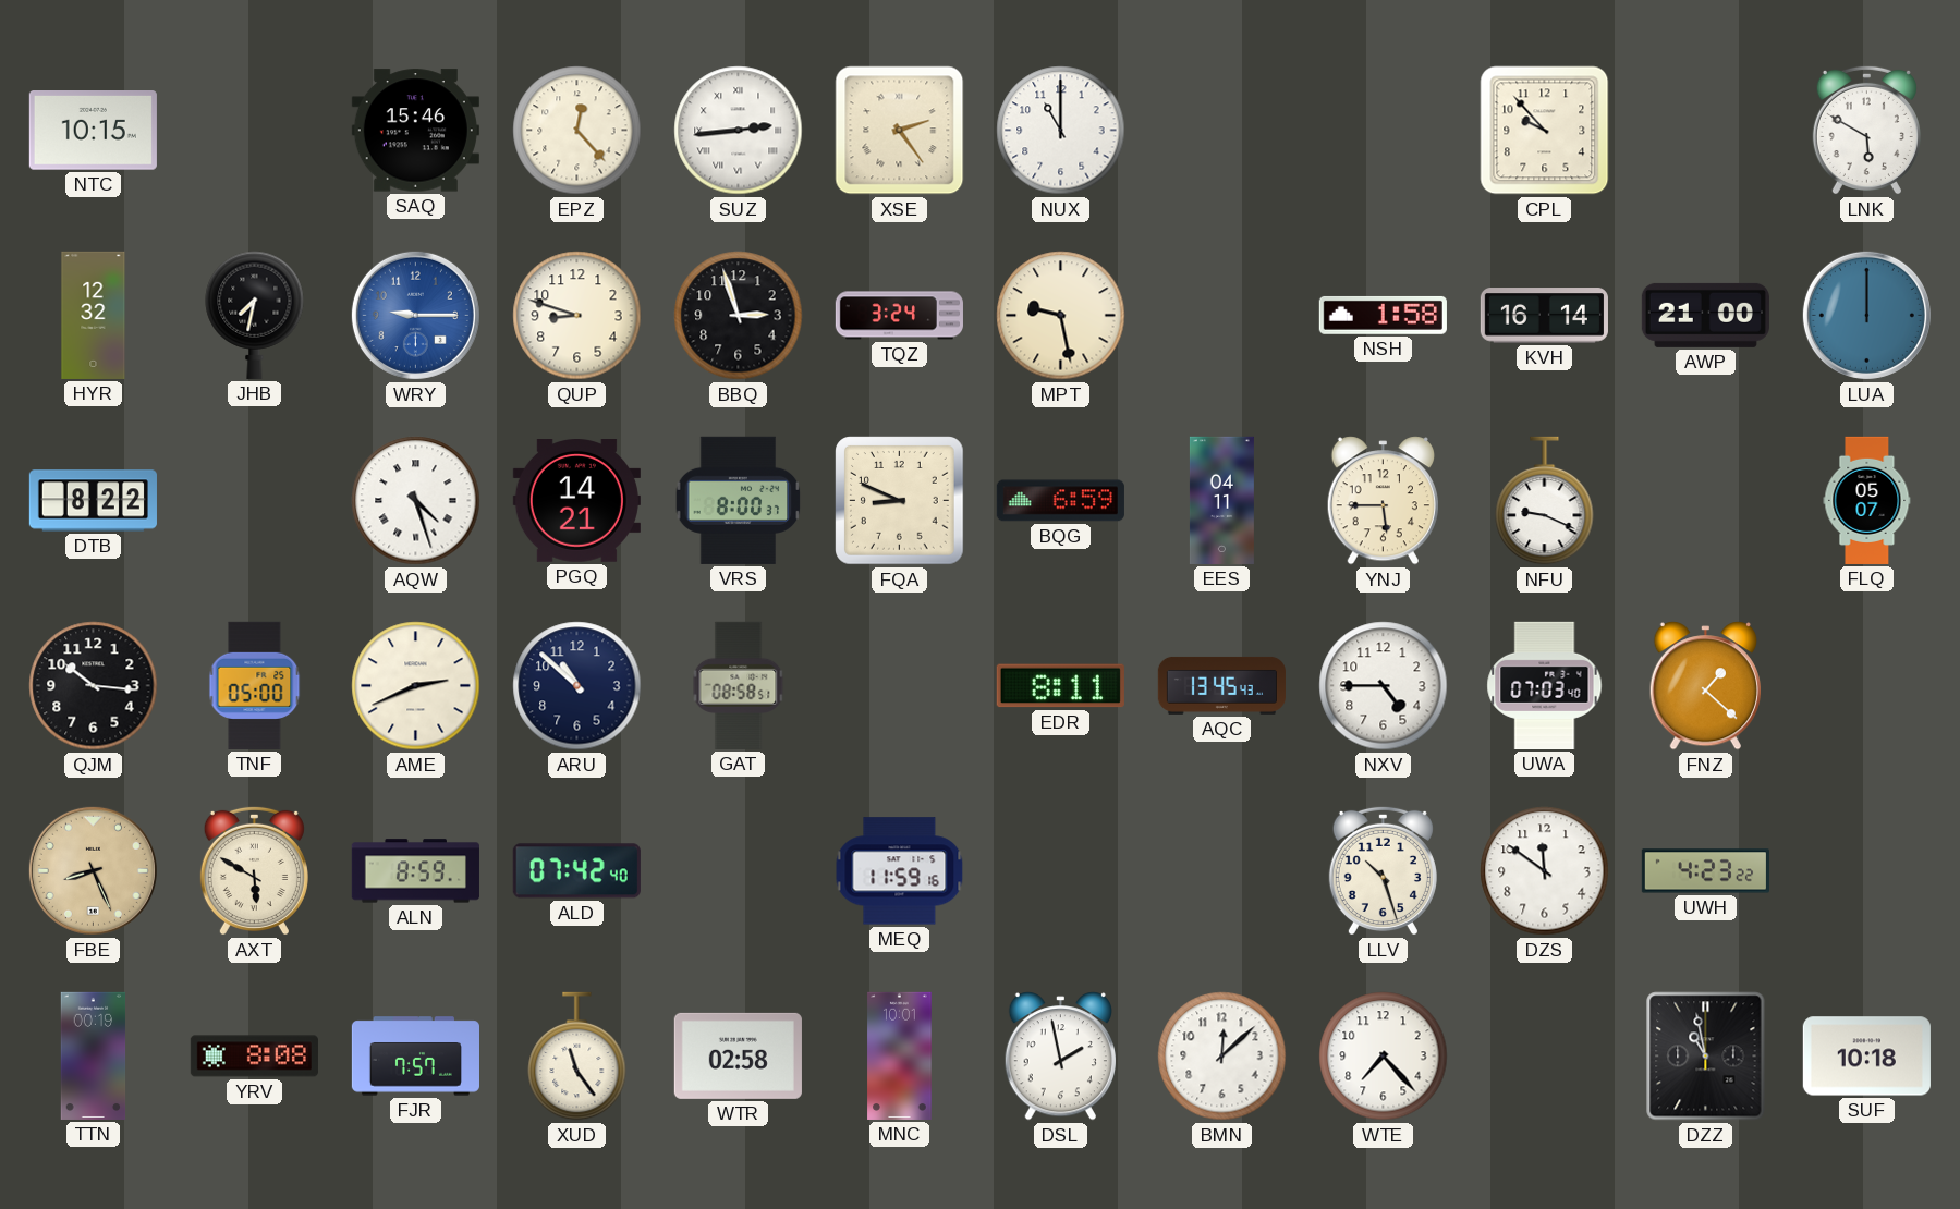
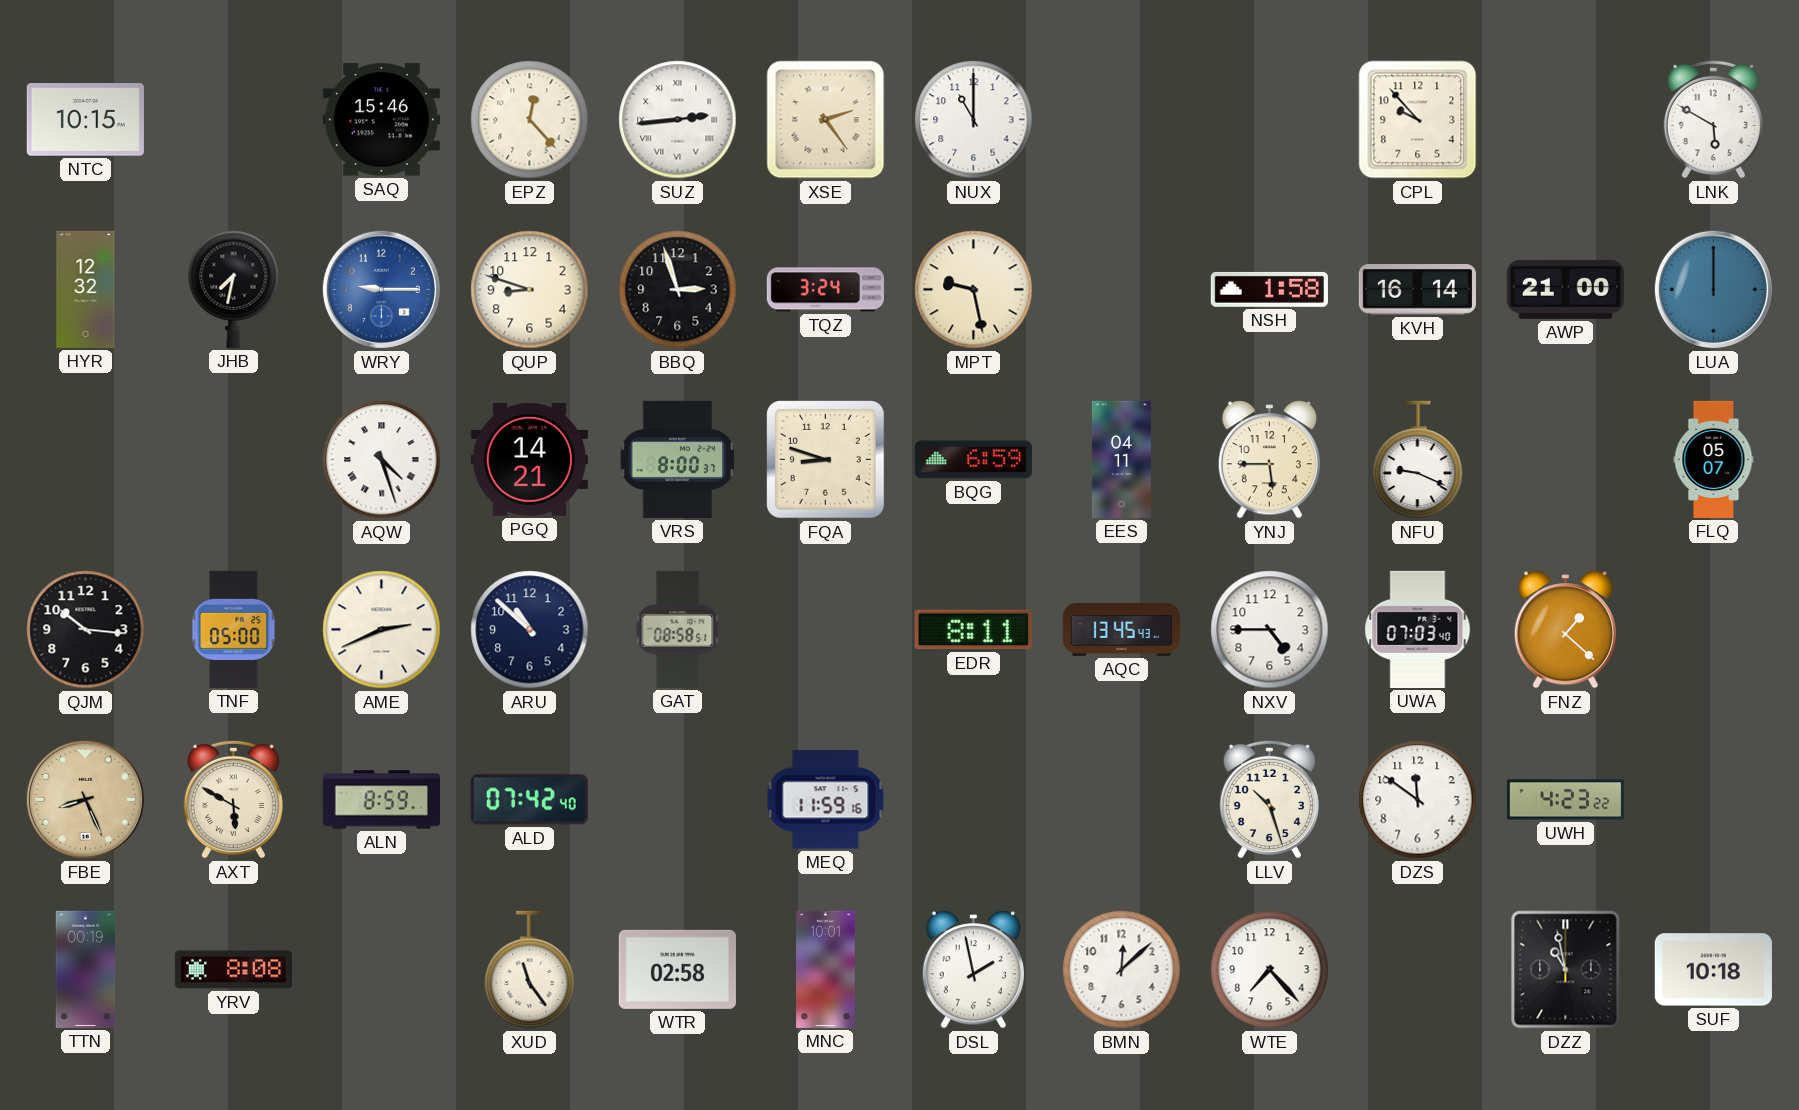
DTB: 8:22 -> none
FQA: 8:49 -> 8:48
FJR: 7:57 -> none
